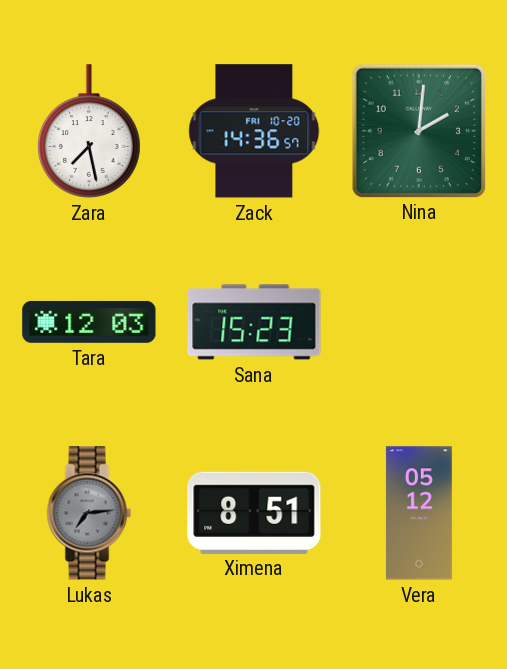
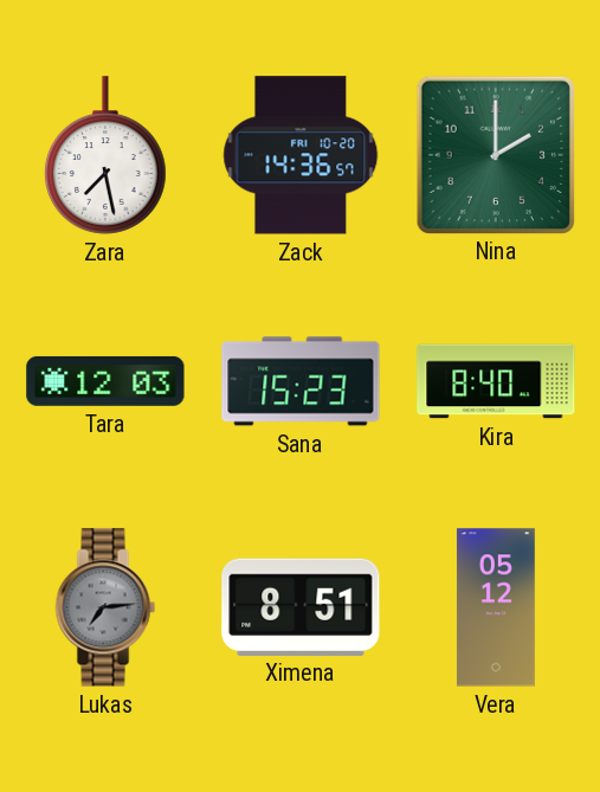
Nina: 2:01 -> 2:00
Kira: none -> 8:40
